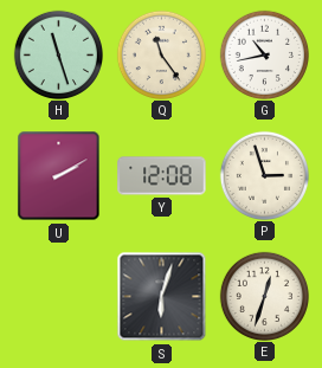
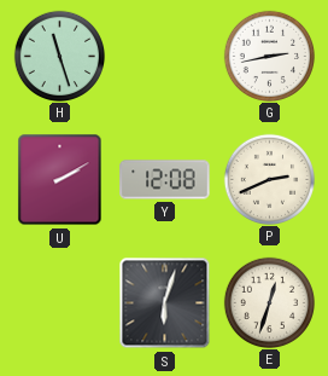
Q: 11:24 -> none
G: 10:43 -> 2:43
P: 2:57 -> 2:41
